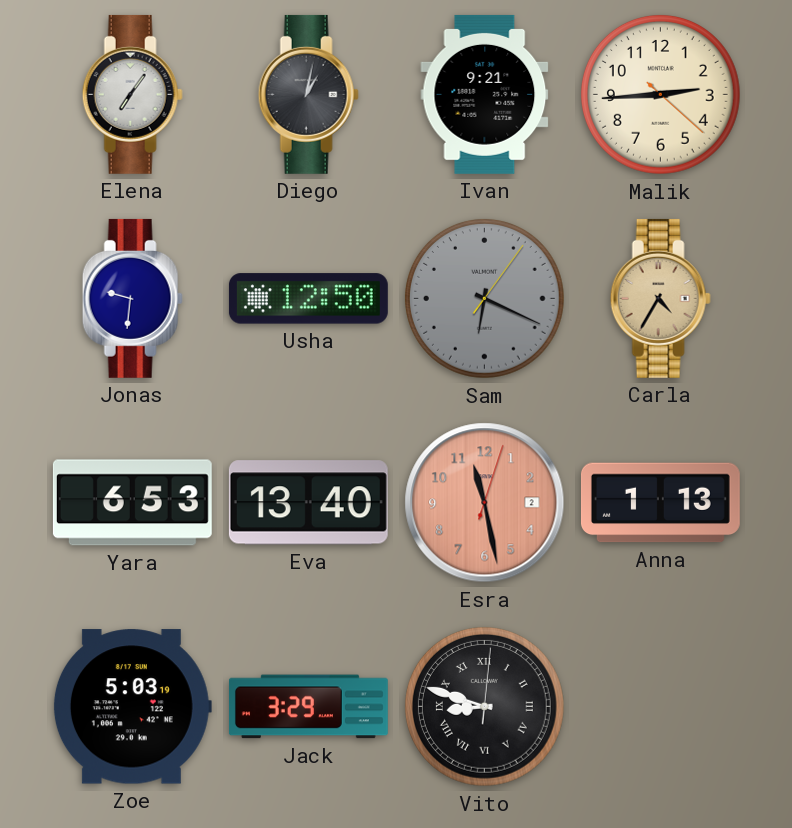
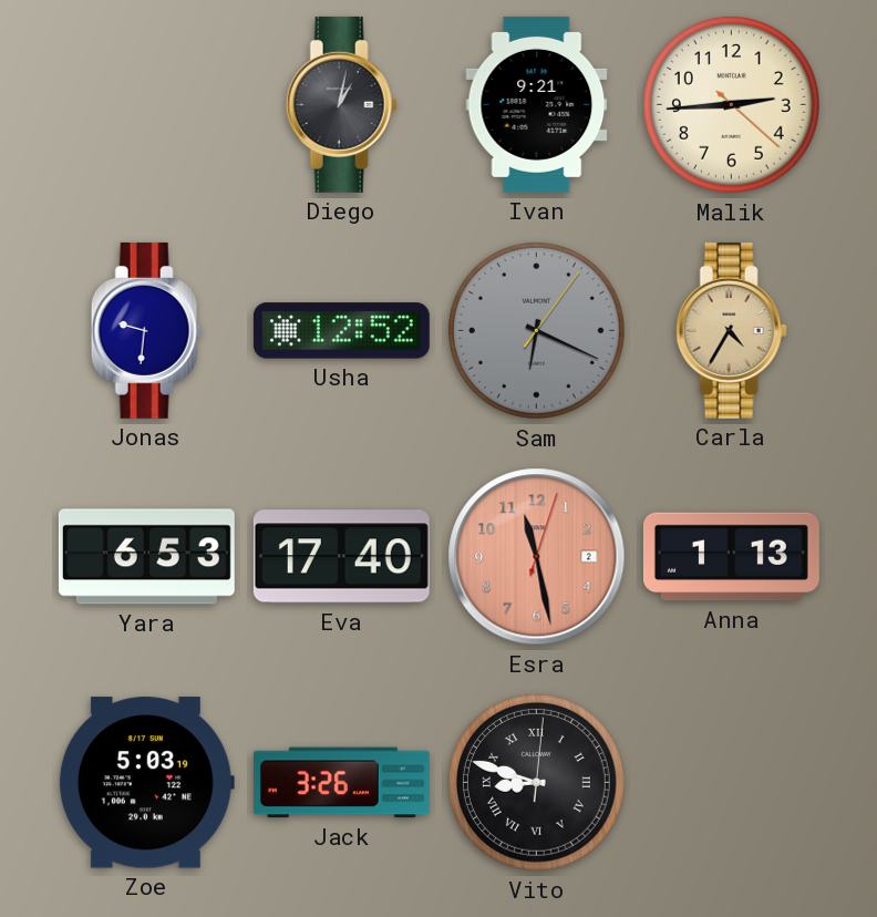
Elena: 7:06 -> none
Usha: 12:50 -> 12:52
Eva: 13:40 -> 17:40
Jack: 3:29 -> 3:26
